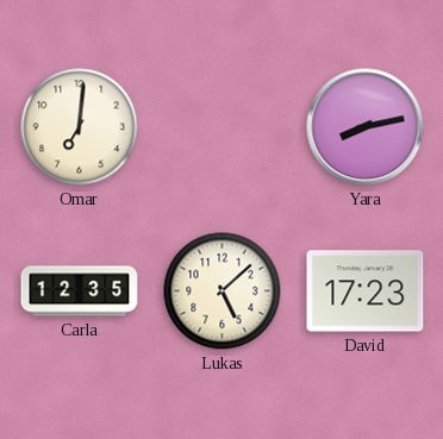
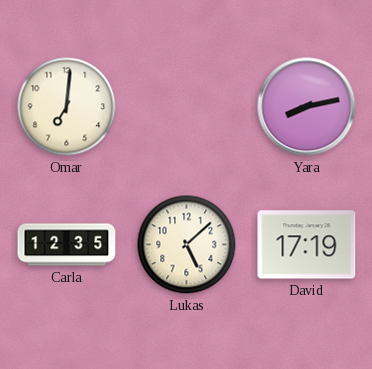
David: 17:23 -> 17:19
